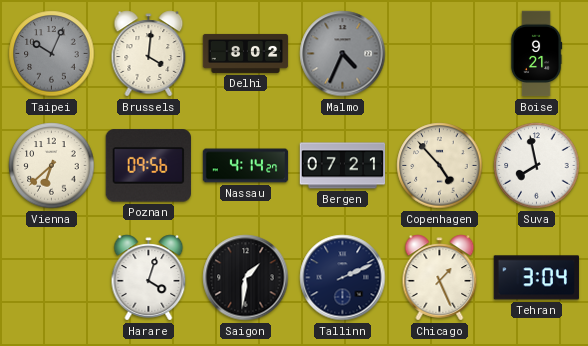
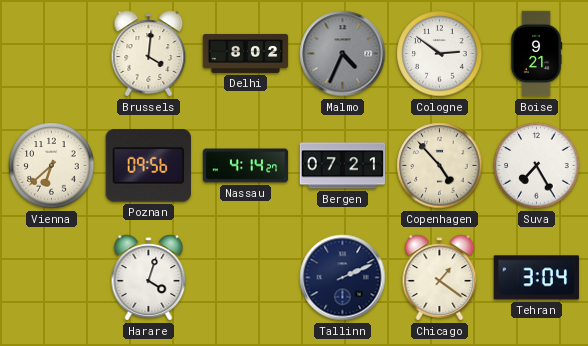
Taipei: 10:04 -> none
Cologne: none -> 2:51
Suva: 7:58 -> 7:25
Saigon: 1:31 -> none
Chicago: 1:26 -> 1:21
